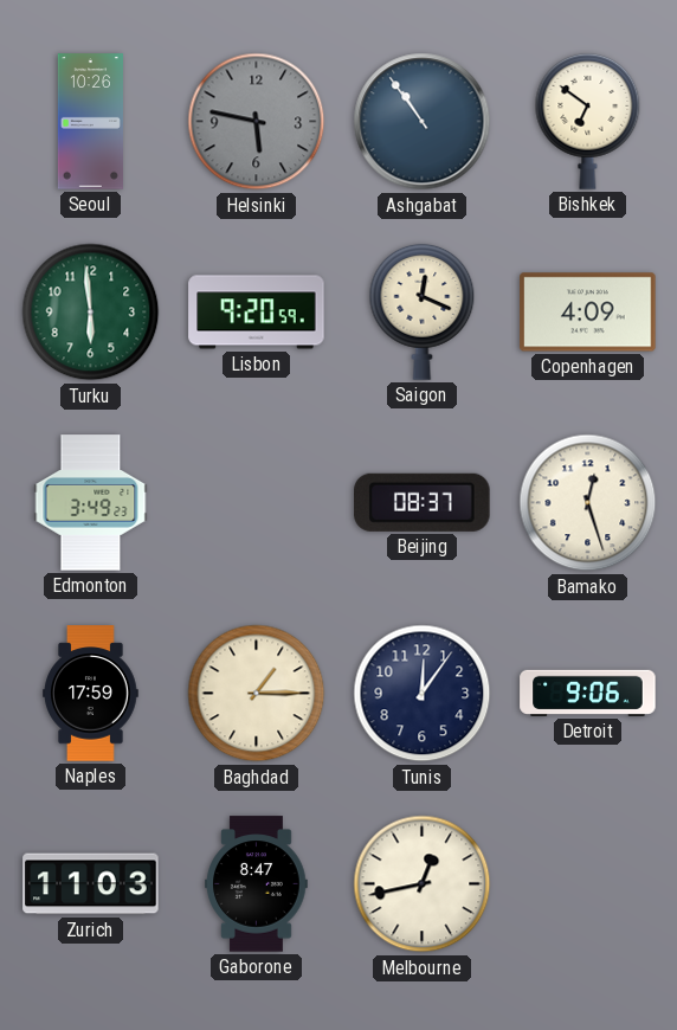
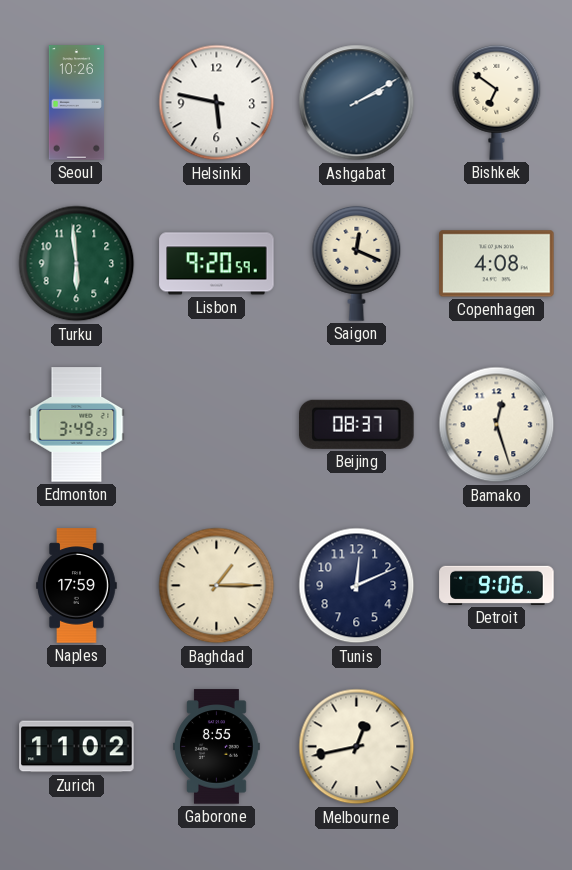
Helsinki dial: grey -> white
Ashgabat: 10:54 -> 2:10
Copenhagen: 4:09 -> 4:08
Tunis: 12:06 -> 12:11
Zurich: 11:03 -> 11:02
Gaborone: 8:47 -> 8:55
